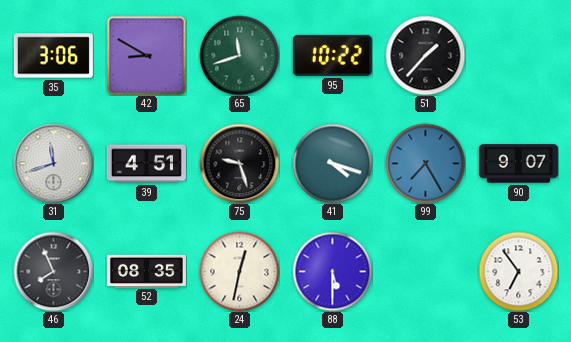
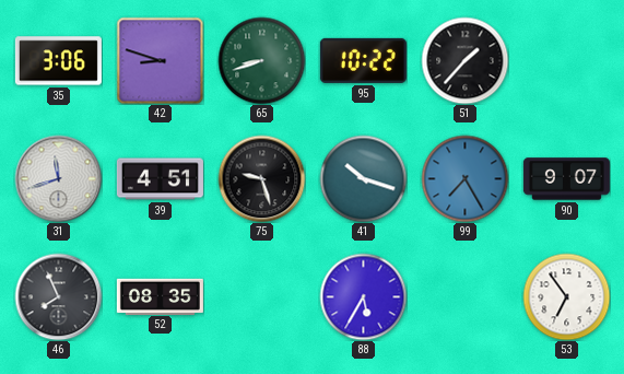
42: 8:50 -> 8:48
65: 11:42 -> 8:42
41: 4:18 -> 10:18
24: 12:32 -> none
88: 5:30 -> 5:35
